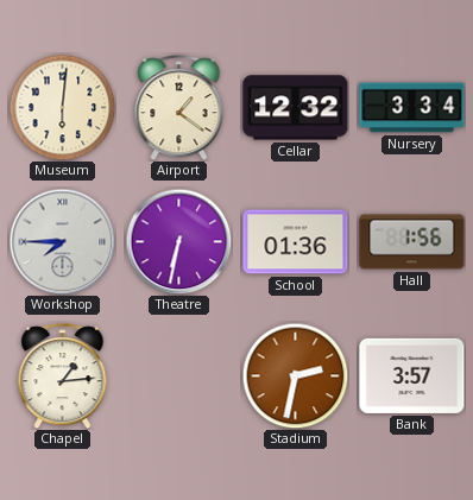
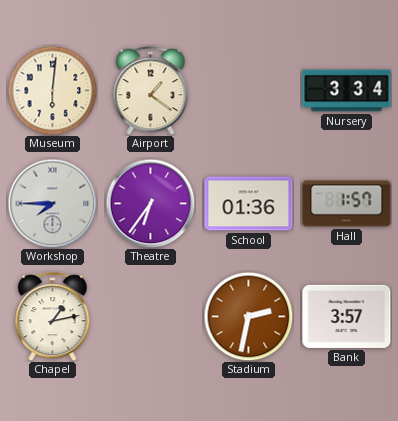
Cellar: 12:32 -> none
Theatre: 6:32 -> 6:36
Hall: 1:56 -> 1:57
Chapel: 1:14 -> 1:13
